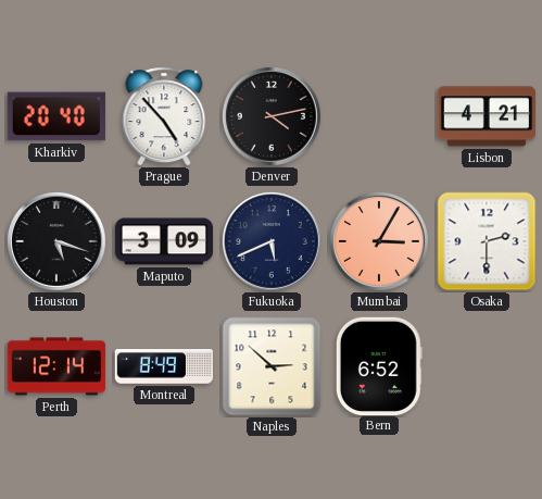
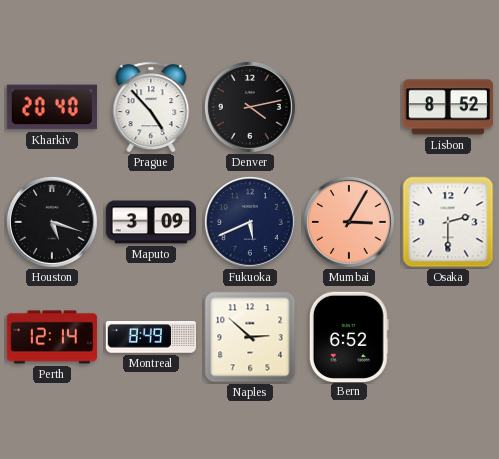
Lisbon: 4:21 -> 8:52
